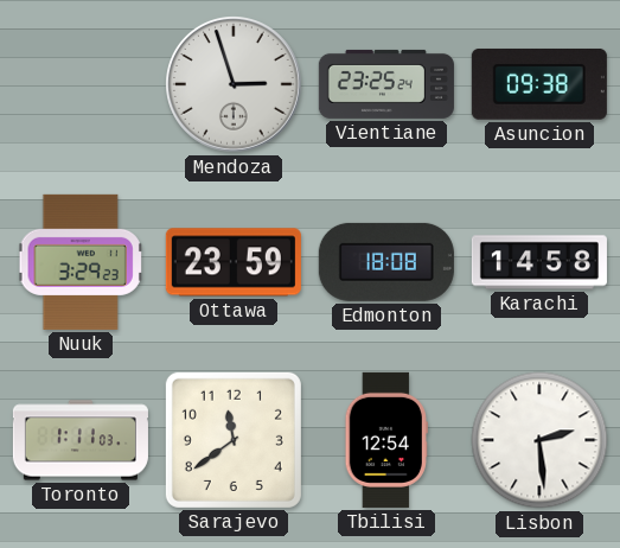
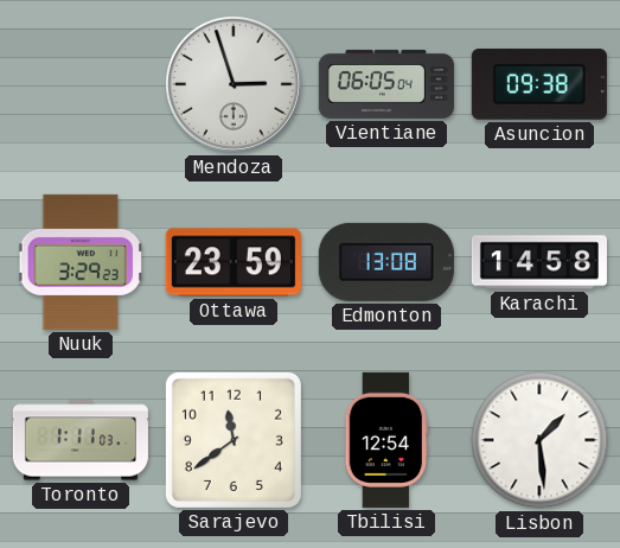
Vientiane: 23:25 -> 06:05
Edmonton: 18:08 -> 13:08
Lisbon: 2:29 -> 1:29
